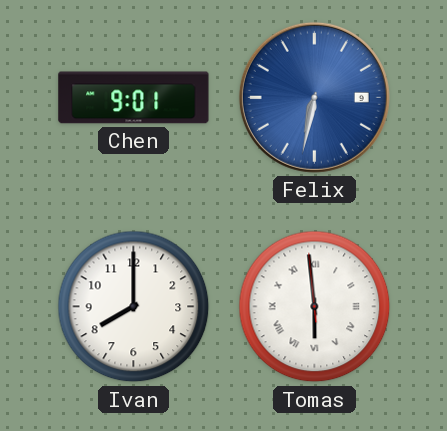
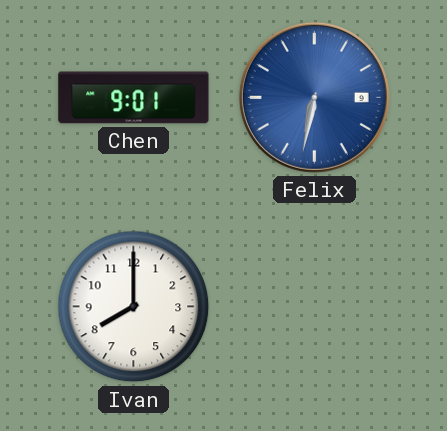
Tomas: 5:58 -> none
